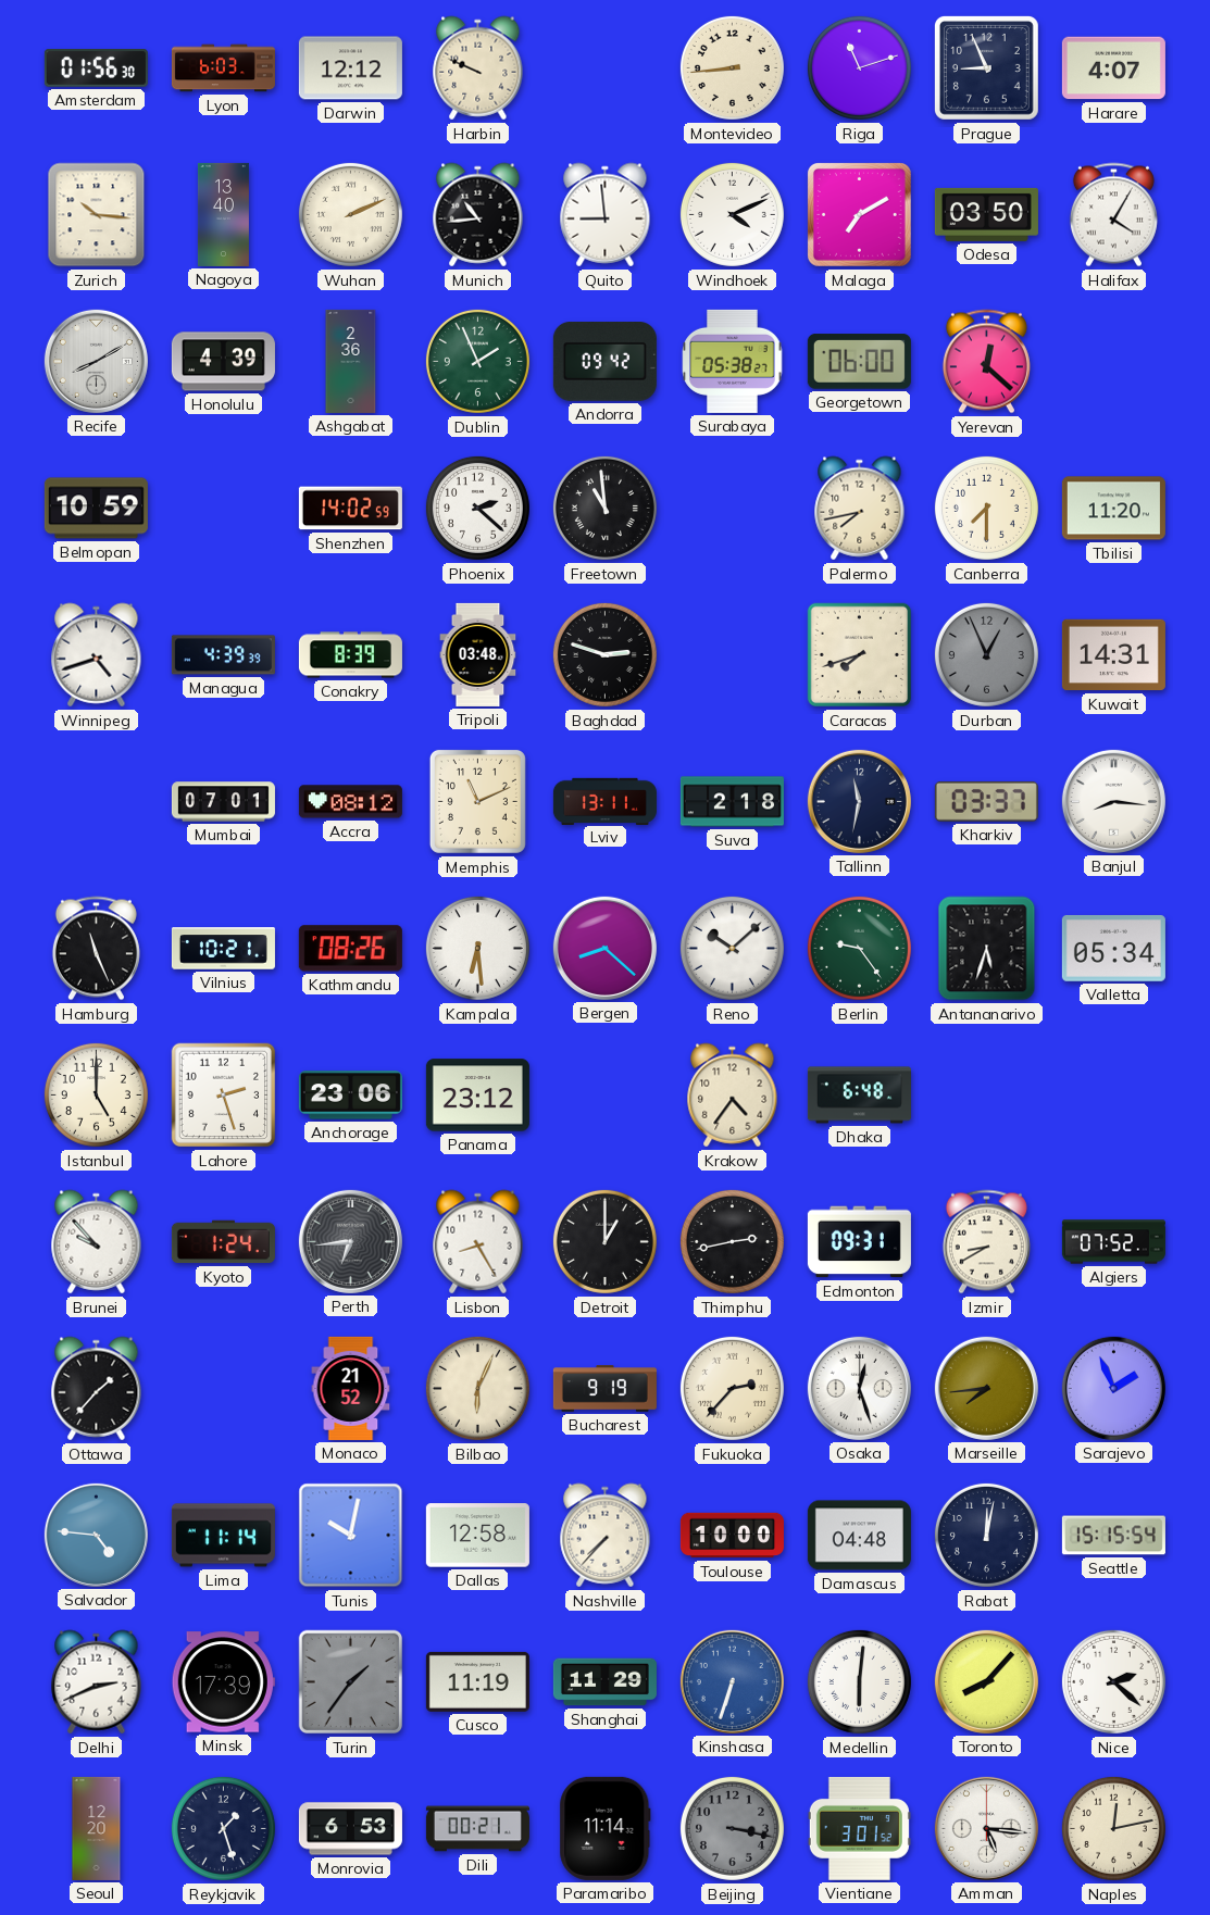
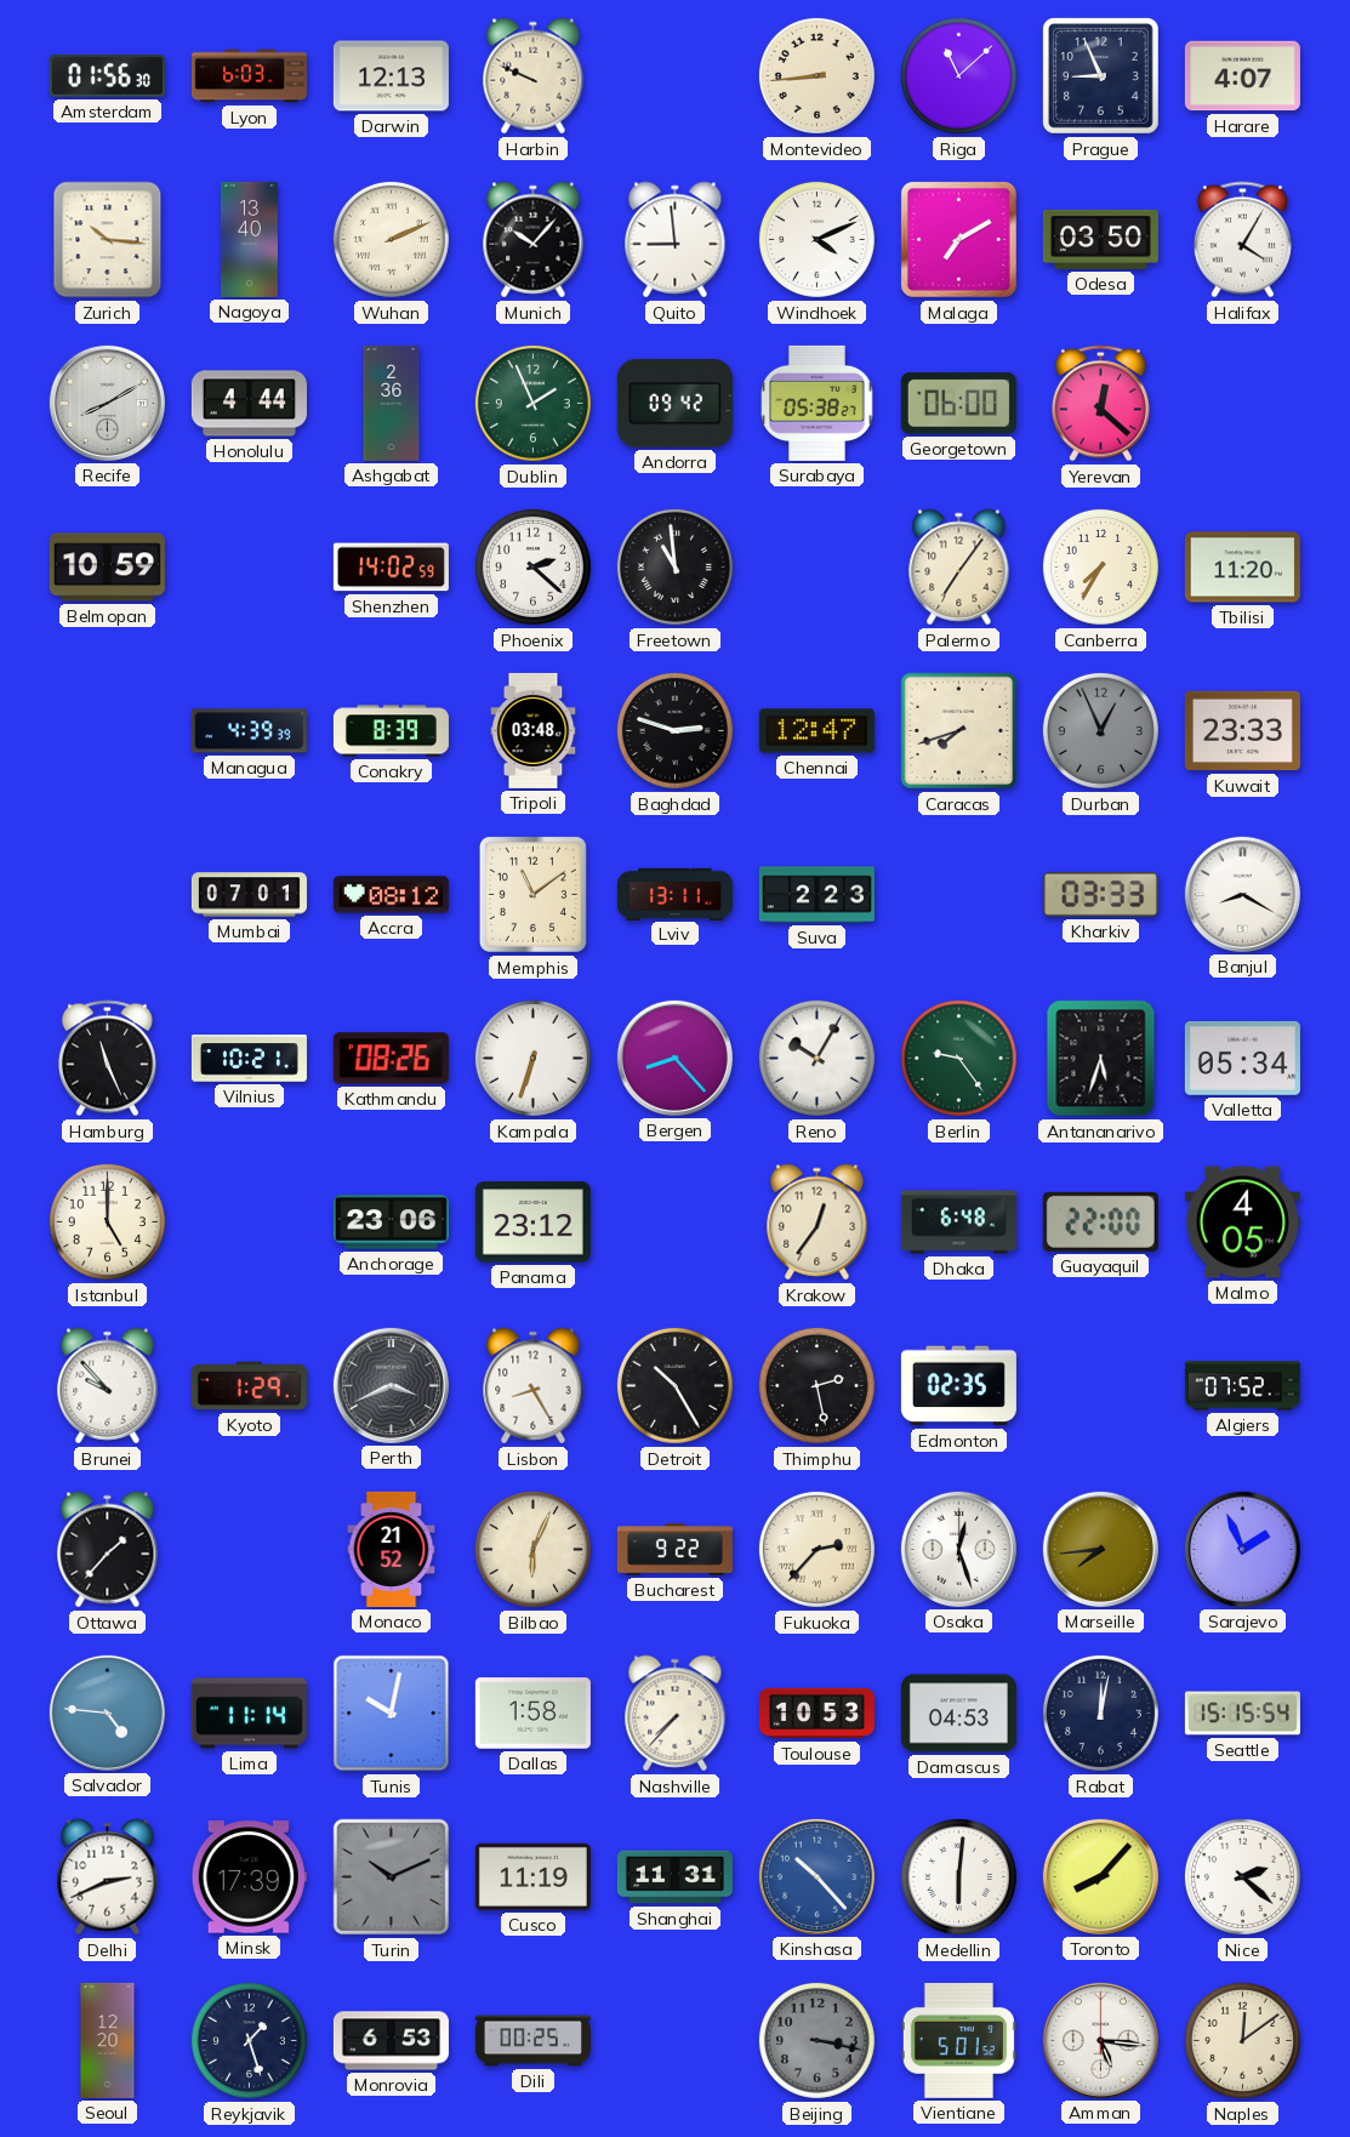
Darwin: 12:12 -> 12:13
Riga: 11:12 -> 11:08
Munich: 10:44 -> 10:07
Honolulu: 4:39 -> 4:44
Palermo: 7:43 -> 7:06
Canberra: 7:30 -> 7:35
Winnipeg: 4:42 -> none
Chennai: none -> 12:47
Kuwait: 14:31 -> 23:33
Memphis: 11:11 -> 11:09
Suva: 2:18 -> 2:23
Tallinn: 11:32 -> none
Kharkiv: 03:37 -> 03:33
Banjul: 8:16 -> 8:20
Kampala: 6:29 -> 6:33
Bergen: 8:22 -> 8:23
Reno: 10:08 -> 10:05
Lahore: 2:27 -> none
Krakow: 4:36 -> 12:36
Guayaquil: none -> 22:00
Malmo: none -> 4:05
Kyoto: 1:24 -> 1:29
Perth: 6:44 -> 3:41
Detroit: 1:00 -> 10:25
Thimphu: 2:43 -> 2:28
Edmonton: 09:31 -> 02:35
Izmir: 8:40 -> none
Bucharest: 9:19 -> 9:22
Dallas: 12:58 -> 1:58
Toulouse: 10:00 -> 10:53
Damascus: 04:48 -> 04:53
Turin: 1:36 -> 10:11
Shanghai: 11:29 -> 11:31
Kinshasa: 6:33 -> 10:23
Dili: 00:21 -> 00:25
Paramaribo: 11:14 -> none
Vientiane: 3:01 -> 5:01
Naples: 12:13 -> 12:09
